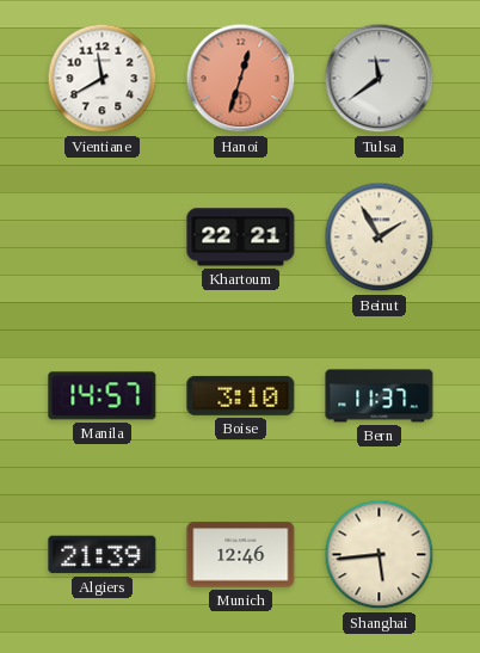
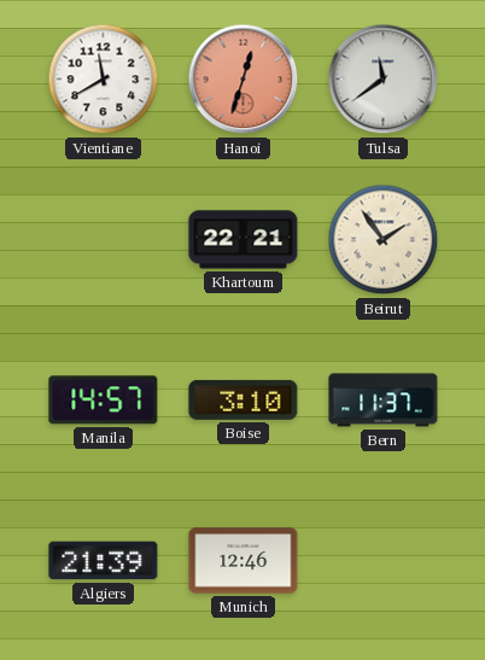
Beirut: 1:55 -> 1:54
Shanghai: 5:44 -> none
